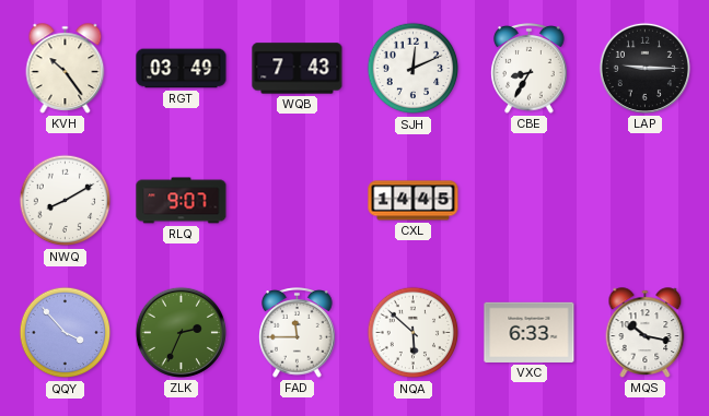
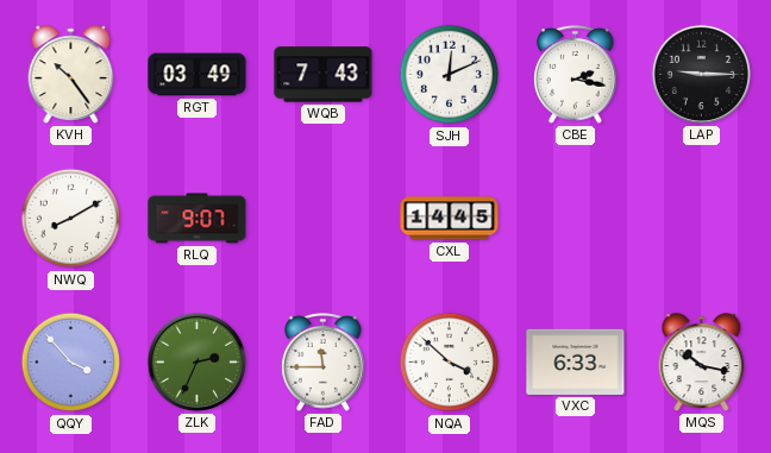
CBE: 8:35 -> 2:17
NQA: 5:52 -> 3:52
